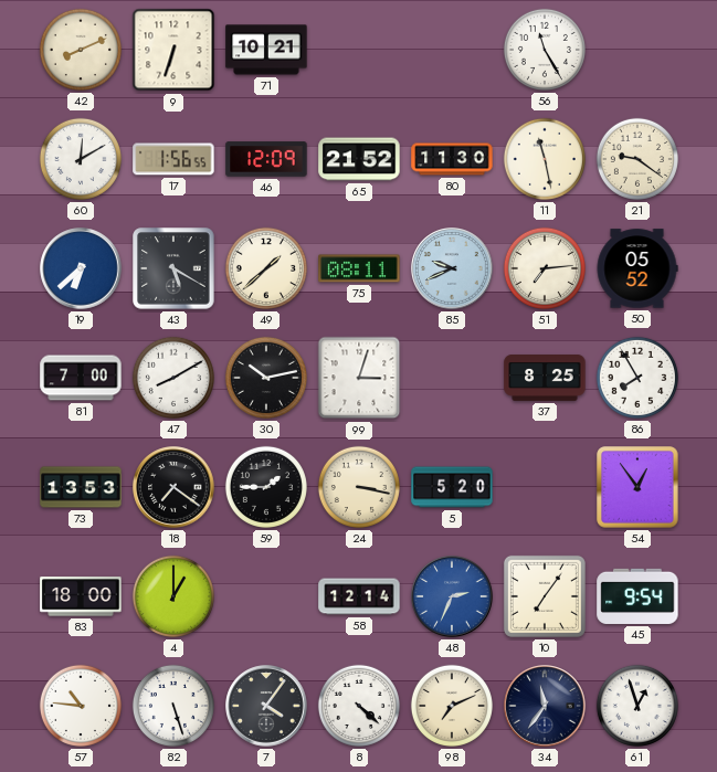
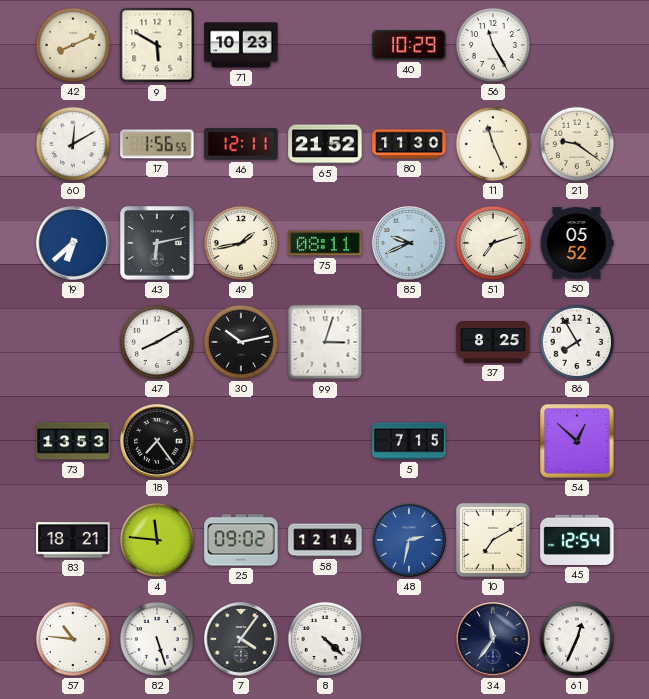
9: 6:33 -> 5:50
71: 10:21 -> 10:23
40: none -> 10:29
46: 12:09 -> 12:11
11: 11:28 -> 11:26
43: 5:20 -> 6:13
49: 1:38 -> 1:43
51: 7:14 -> 7:12
81: 7:00 -> none
18: 7:21 -> 7:24
59: 1:45 -> none
24: 3:17 -> none
5: 5:20 -> 7:15
54: 12:54 -> 12:52
83: 18:00 -> 18:21
4: 1:00 -> 11:46
25: none -> 09:02
48: 2:34 -> 2:32
10: 7:06 -> 7:10
45: 9:54 -> 12:54
98: 7:11 -> none
61: 12:57 -> 12:34
